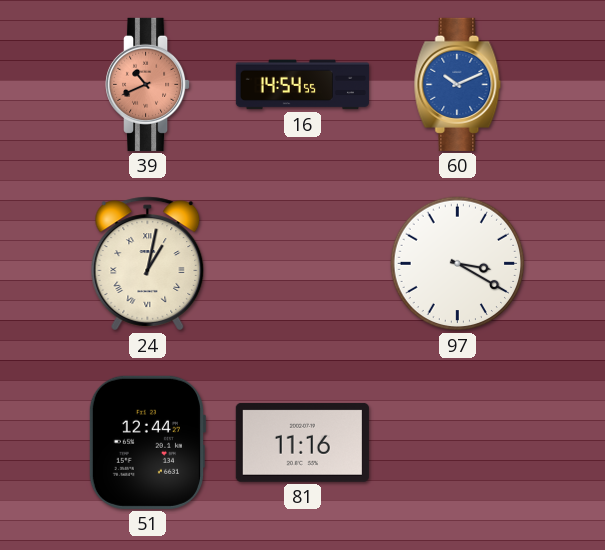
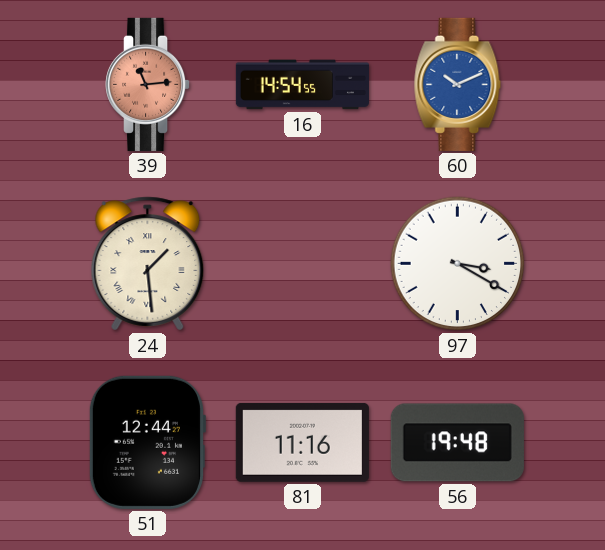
39: 10:41 -> 11:14
24: 1:02 -> 1:29
56: none -> 19:48
